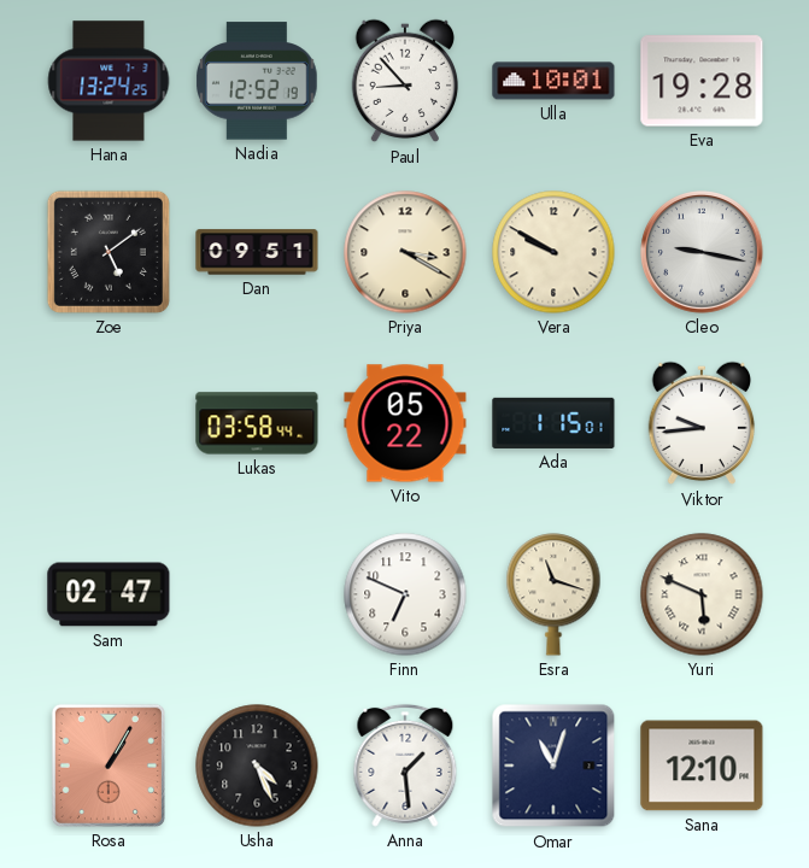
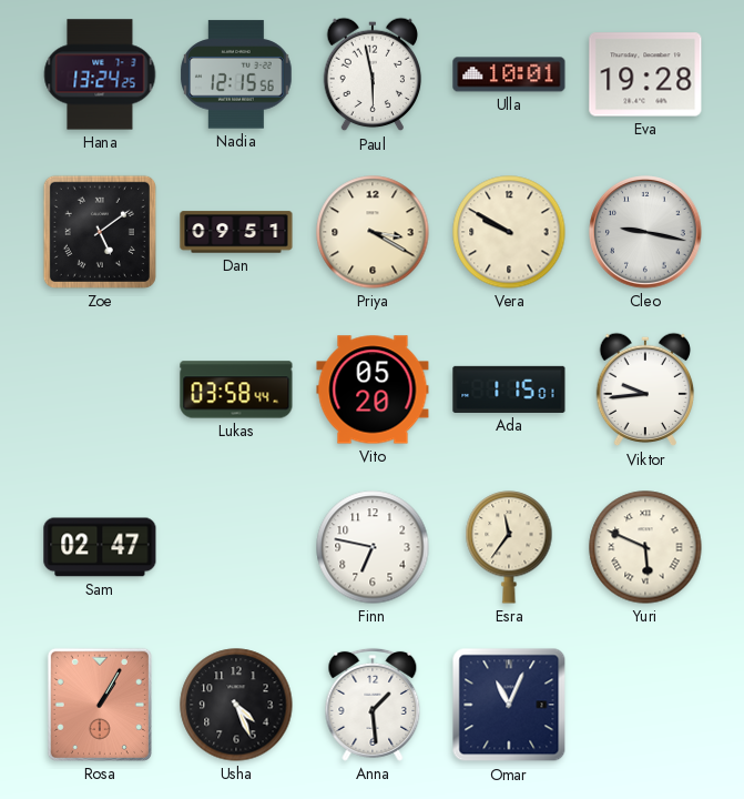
Nadia: 12:52 -> 12:15
Paul: 8:53 -> 5:58
Vito: 05:22 -> 05:20
Finn: 6:49 -> 6:47
Esra: 11:18 -> 11:36
Omar: 11:03 -> 11:04
Sana: 12:10 -> none
